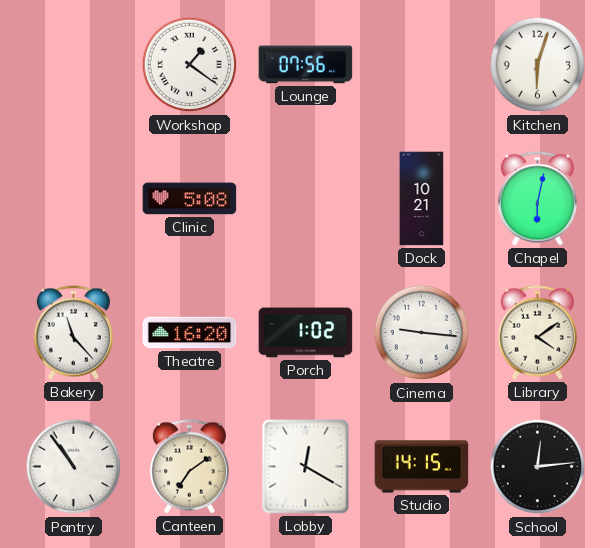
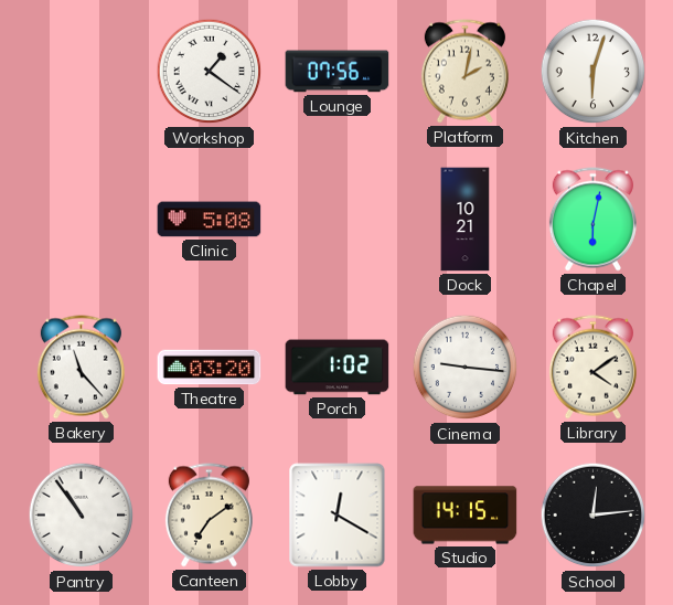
Platform: none -> 2:02
Theatre: 16:20 -> 03:20
